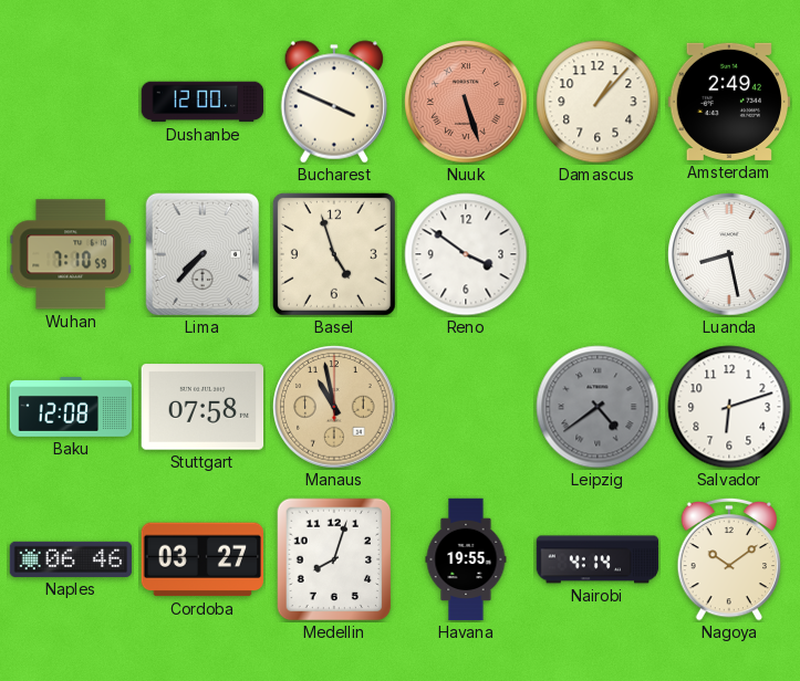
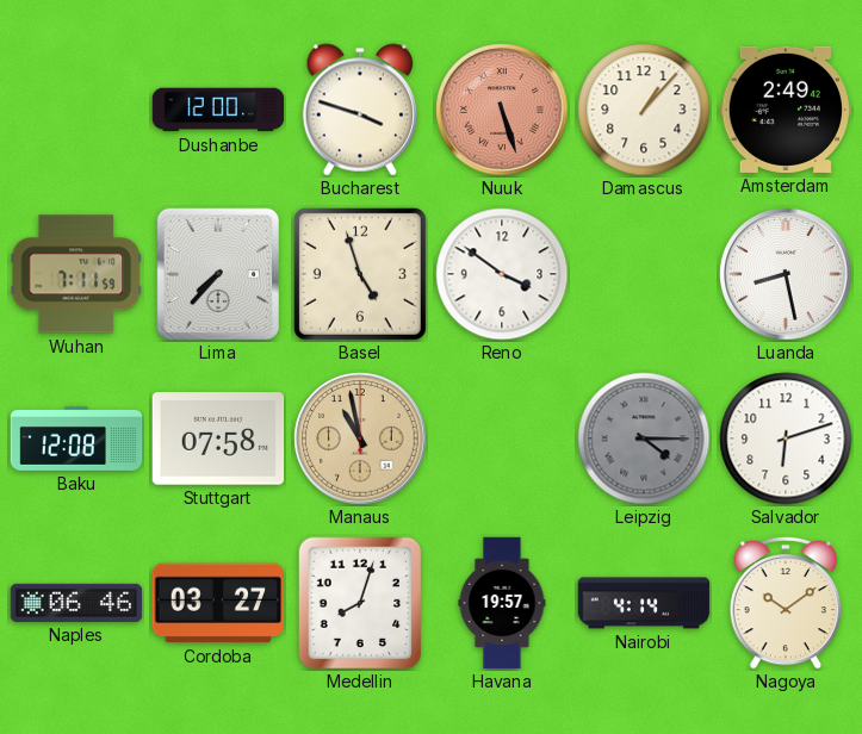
Bucharest: 3:49 -> 3:48
Wuhan: 7:10 -> 7:11
Leipzig: 4:39 -> 4:15
Havana: 19:55 -> 19:57
